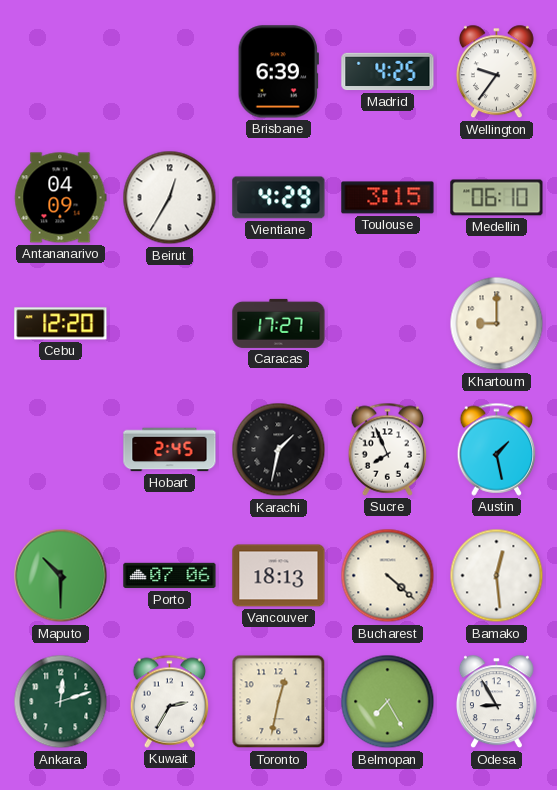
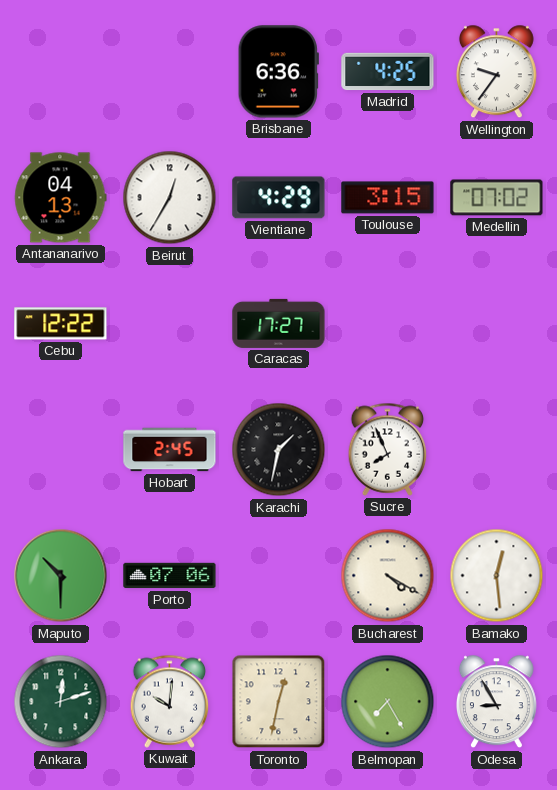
Brisbane: 6:39 -> 6:36
Antananarivo: 04:09 -> 04:13
Medellin: 06:10 -> 07:02
Cebu: 12:20 -> 12:22
Khartoum: 9:00 -> none
Austin: 1:28 -> none
Vancouver: 18:13 -> none
Bucharest: 4:22 -> 4:20
Kuwait: 2:35 -> 10:01
